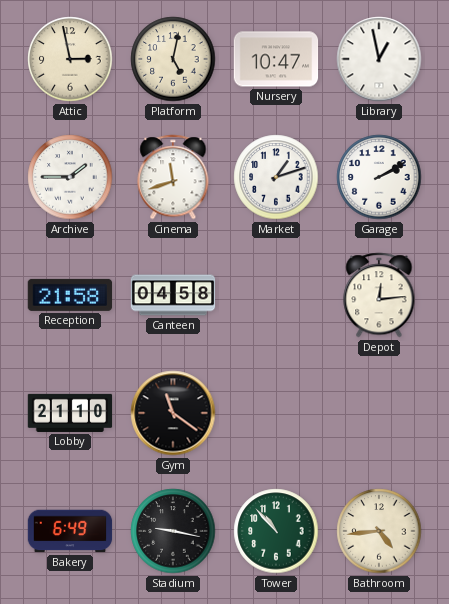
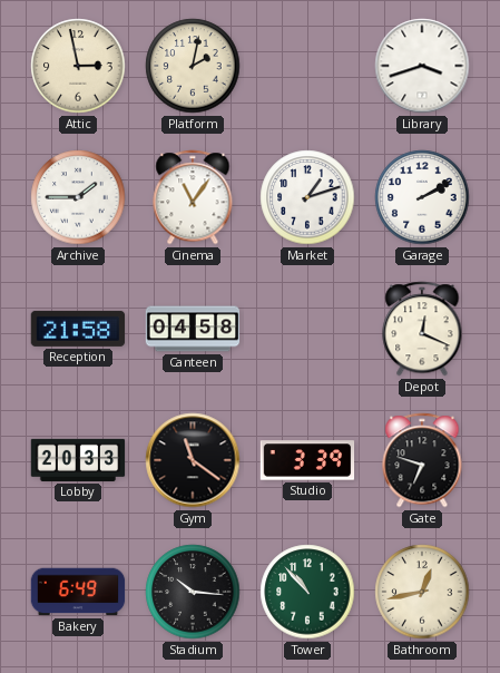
Platform: 5:02 -> 2:02
Nursery: 10:47 -> none
Library: 12:58 -> 3:42
Cinema: 11:42 -> 11:06
Depot: 12:14 -> 12:19
Lobby: 21:10 -> 20:33
Studio: none -> 3:39
Gate: none -> 6:48
Stadium: 9:17 -> 10:16
Bathroom: 4:44 -> 12:43
